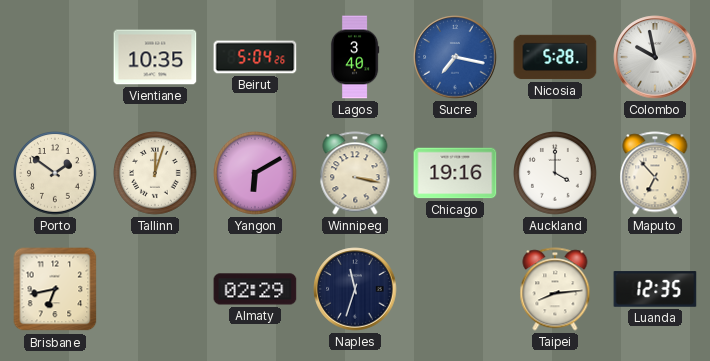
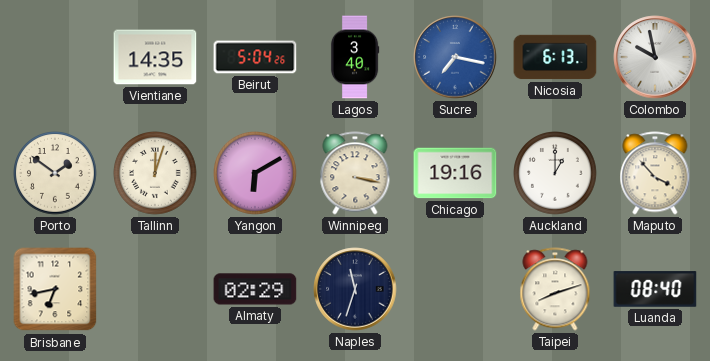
Vientiane: 10:35 -> 14:35
Nicosia: 5:28 -> 6:13
Auckland: 4:00 -> 1:00
Maputo: 6:53 -> 3:53
Taipei: 8:14 -> 8:12
Luanda: 12:35 -> 08:40
